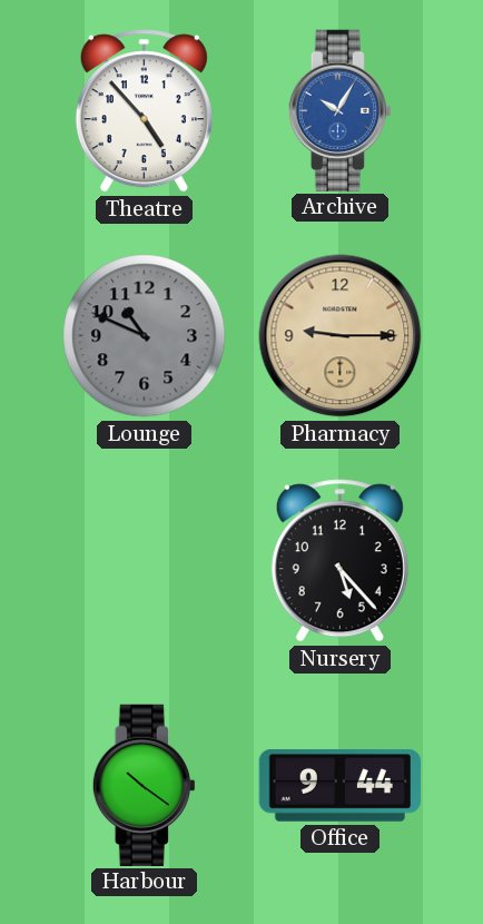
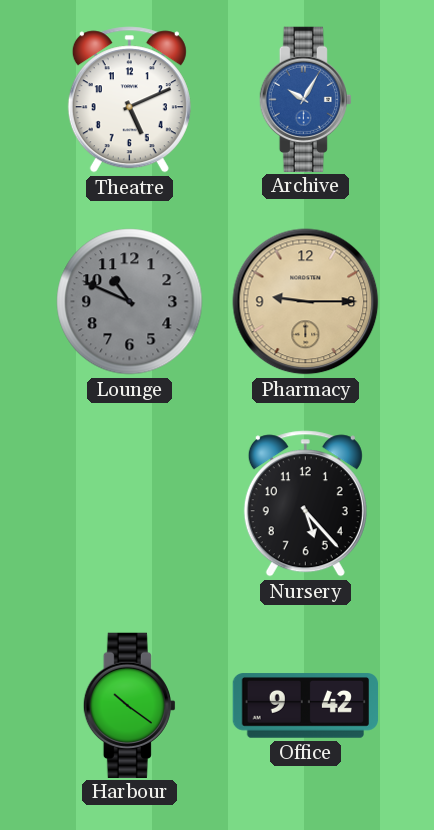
Theatre: 4:53 -> 5:11
Office: 9:44 -> 9:42
